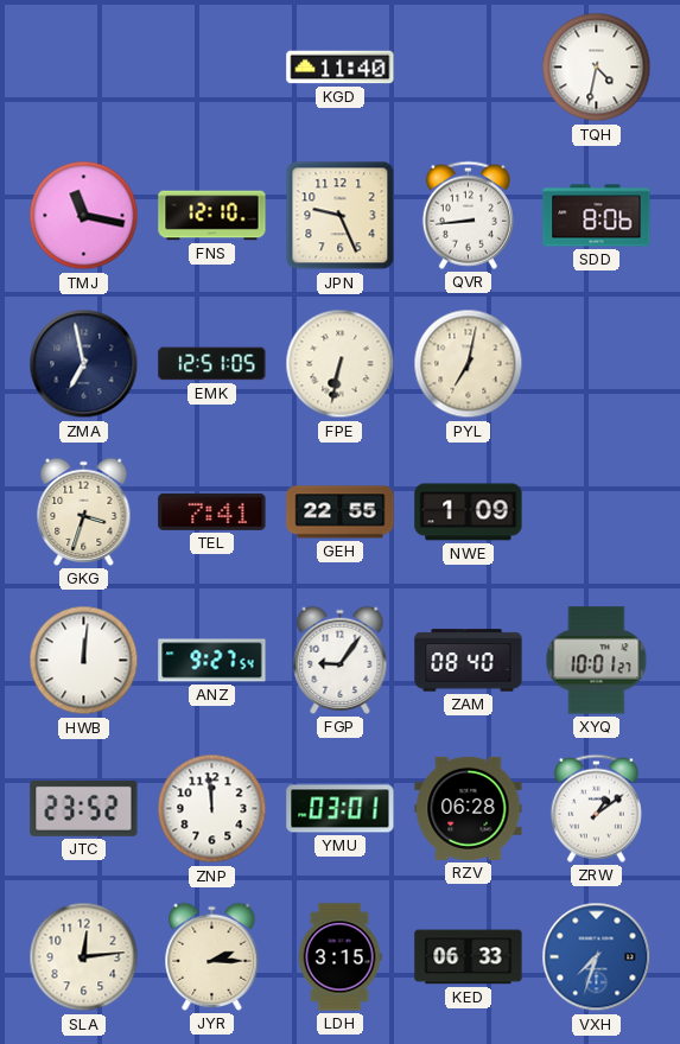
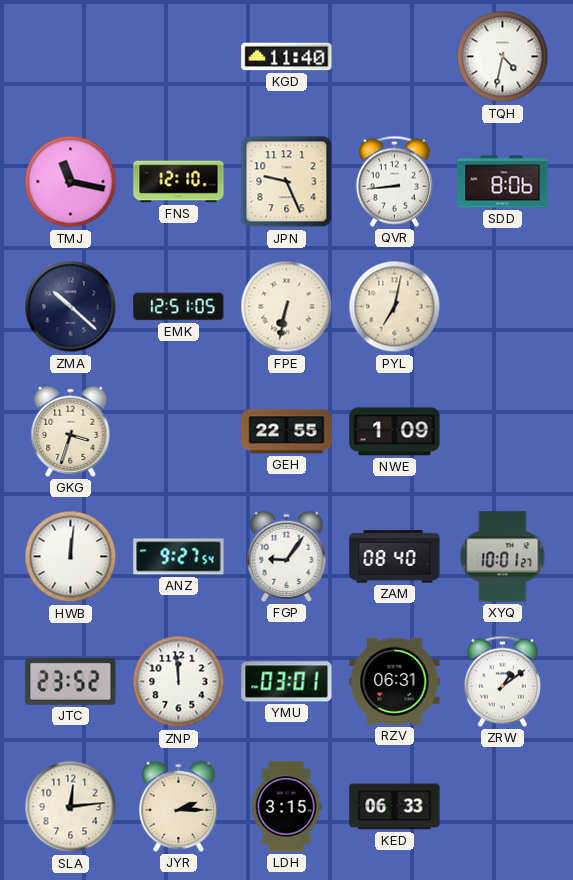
ZMA: 6:58 -> 10:22
TEL: 7:41 -> none
RZV: 06:28 -> 06:31
VXH: 7:33 -> none
